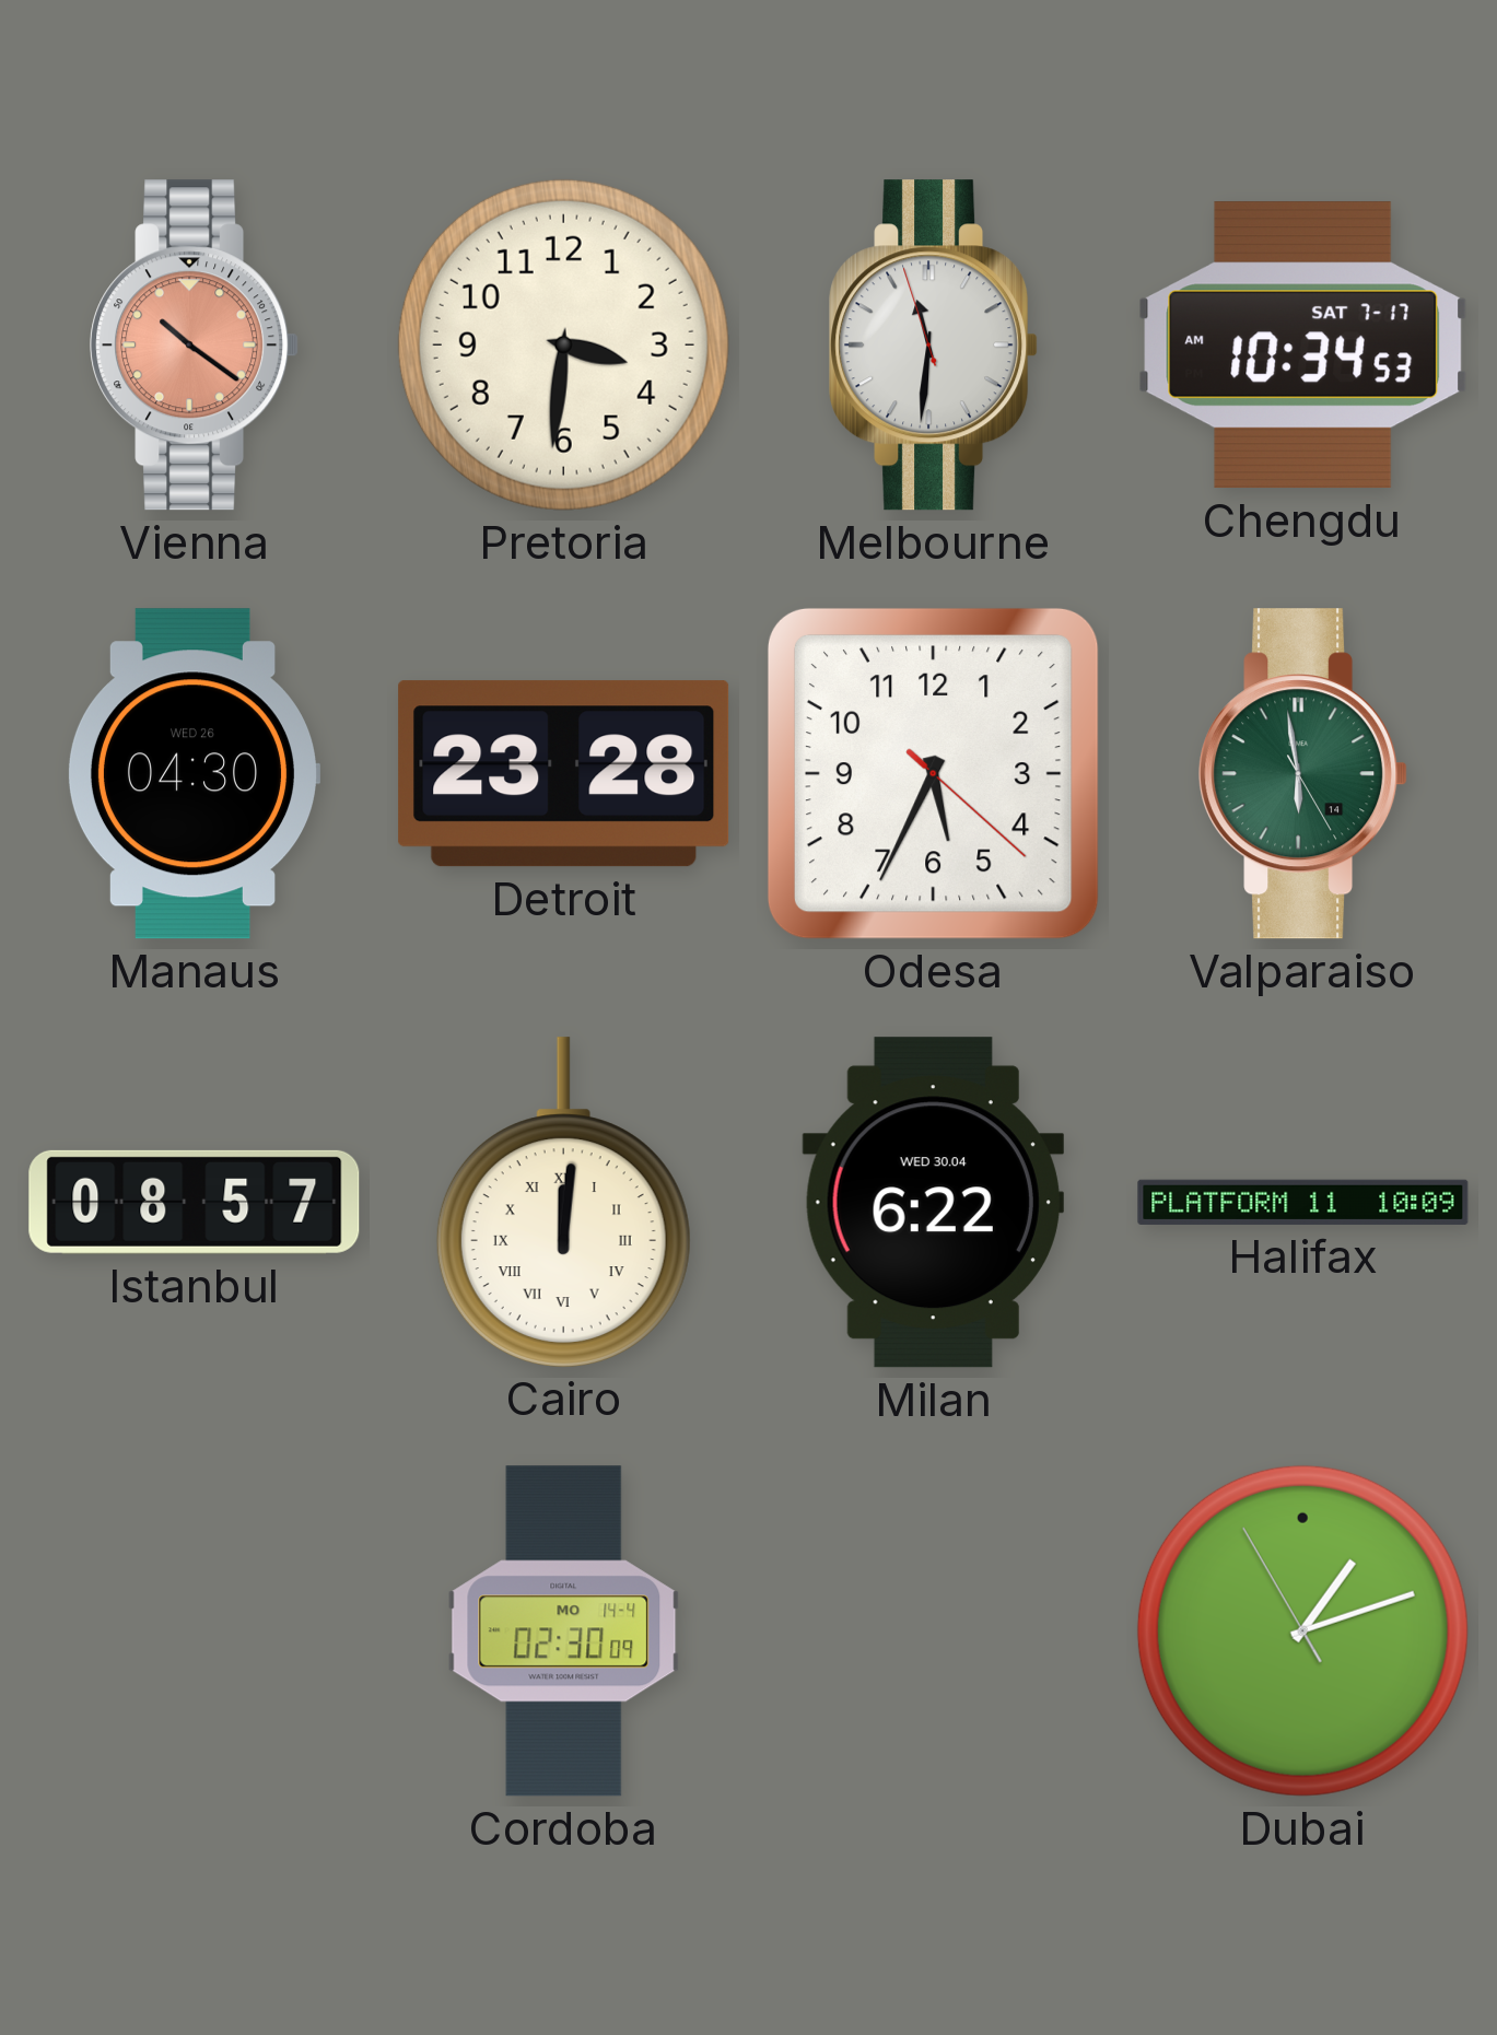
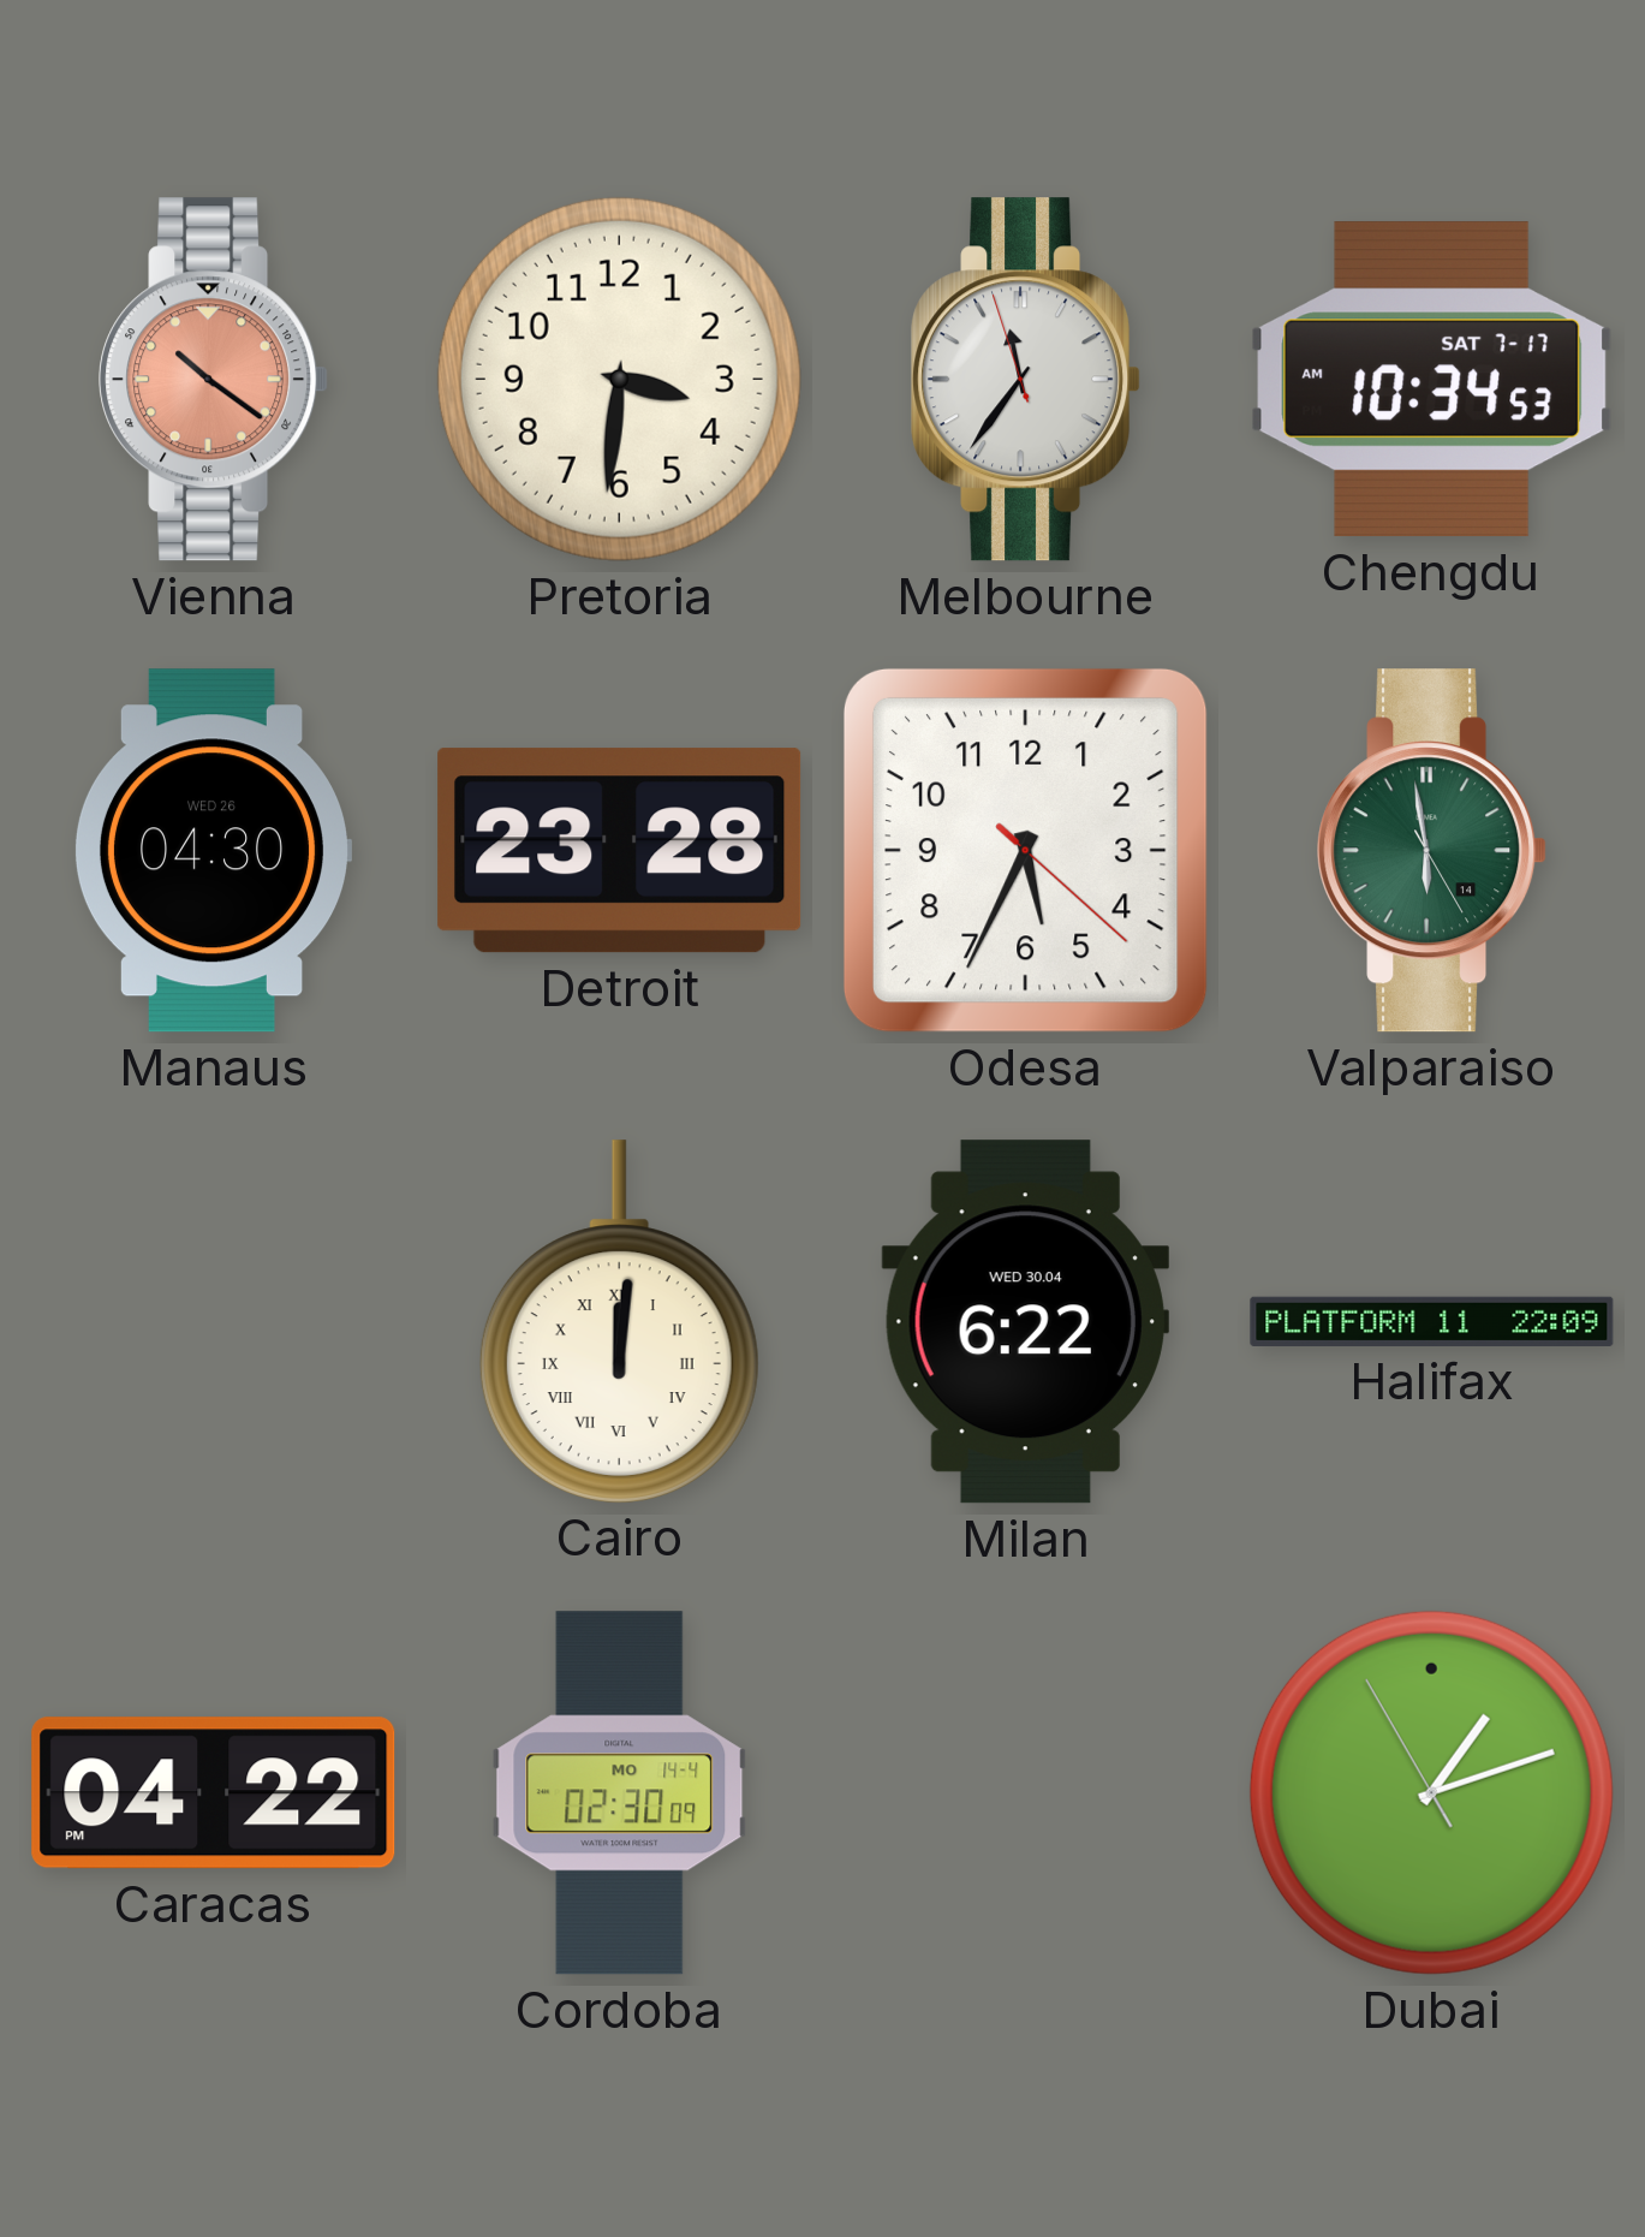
Melbourne: 11:30 -> 11:35
Istanbul: 08:57 -> none
Halifax: 10:09 -> 22:09
Caracas: none -> 04:22
